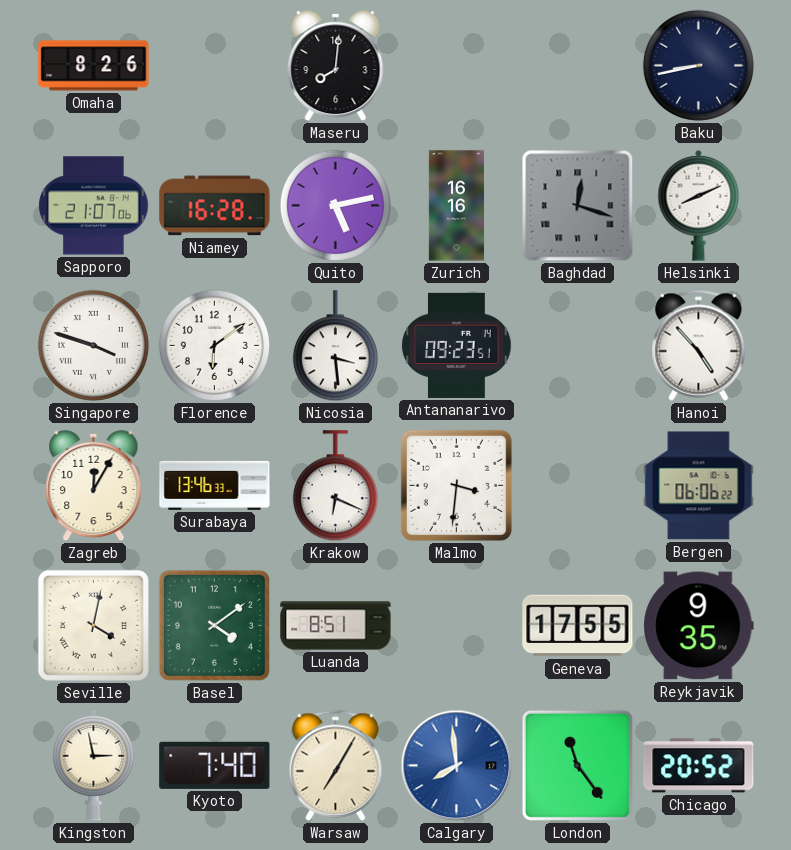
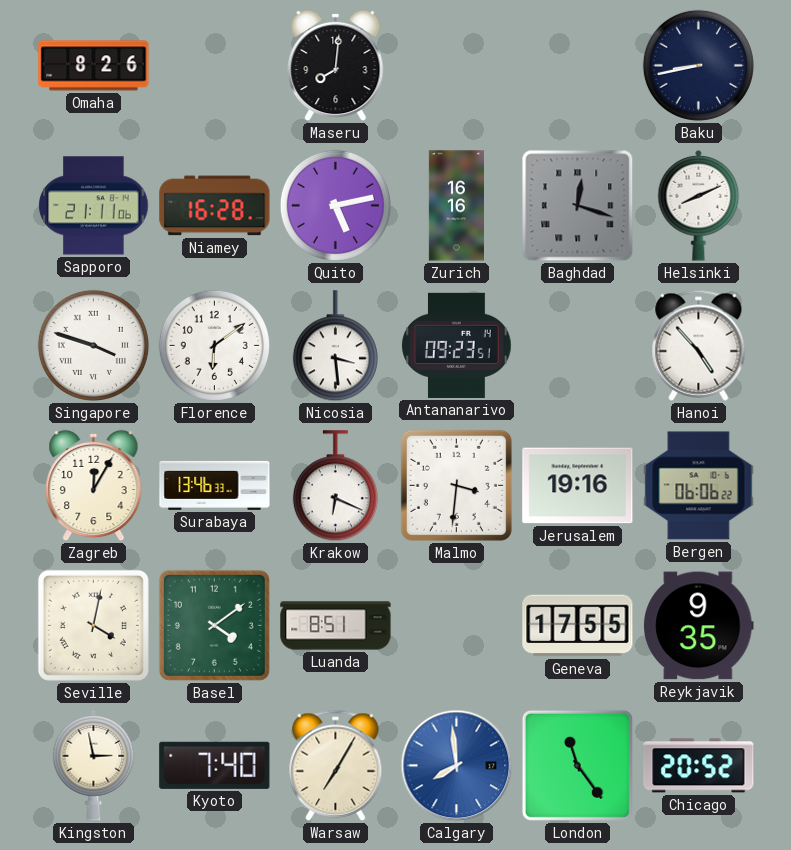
Sapporo: 21:07 -> 21:11
Jerusalem: none -> 19:16
